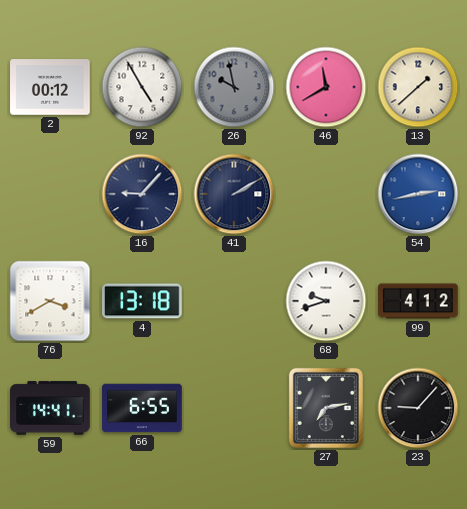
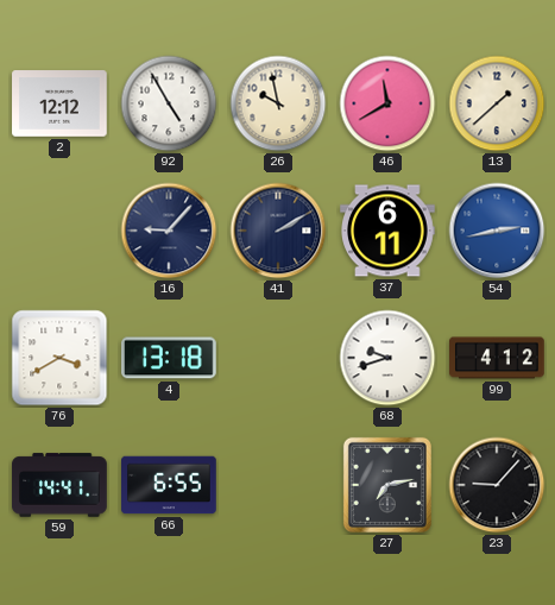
2: 00:12 -> 12:12
26 dial: grey -> cream
37: none -> 6:11
